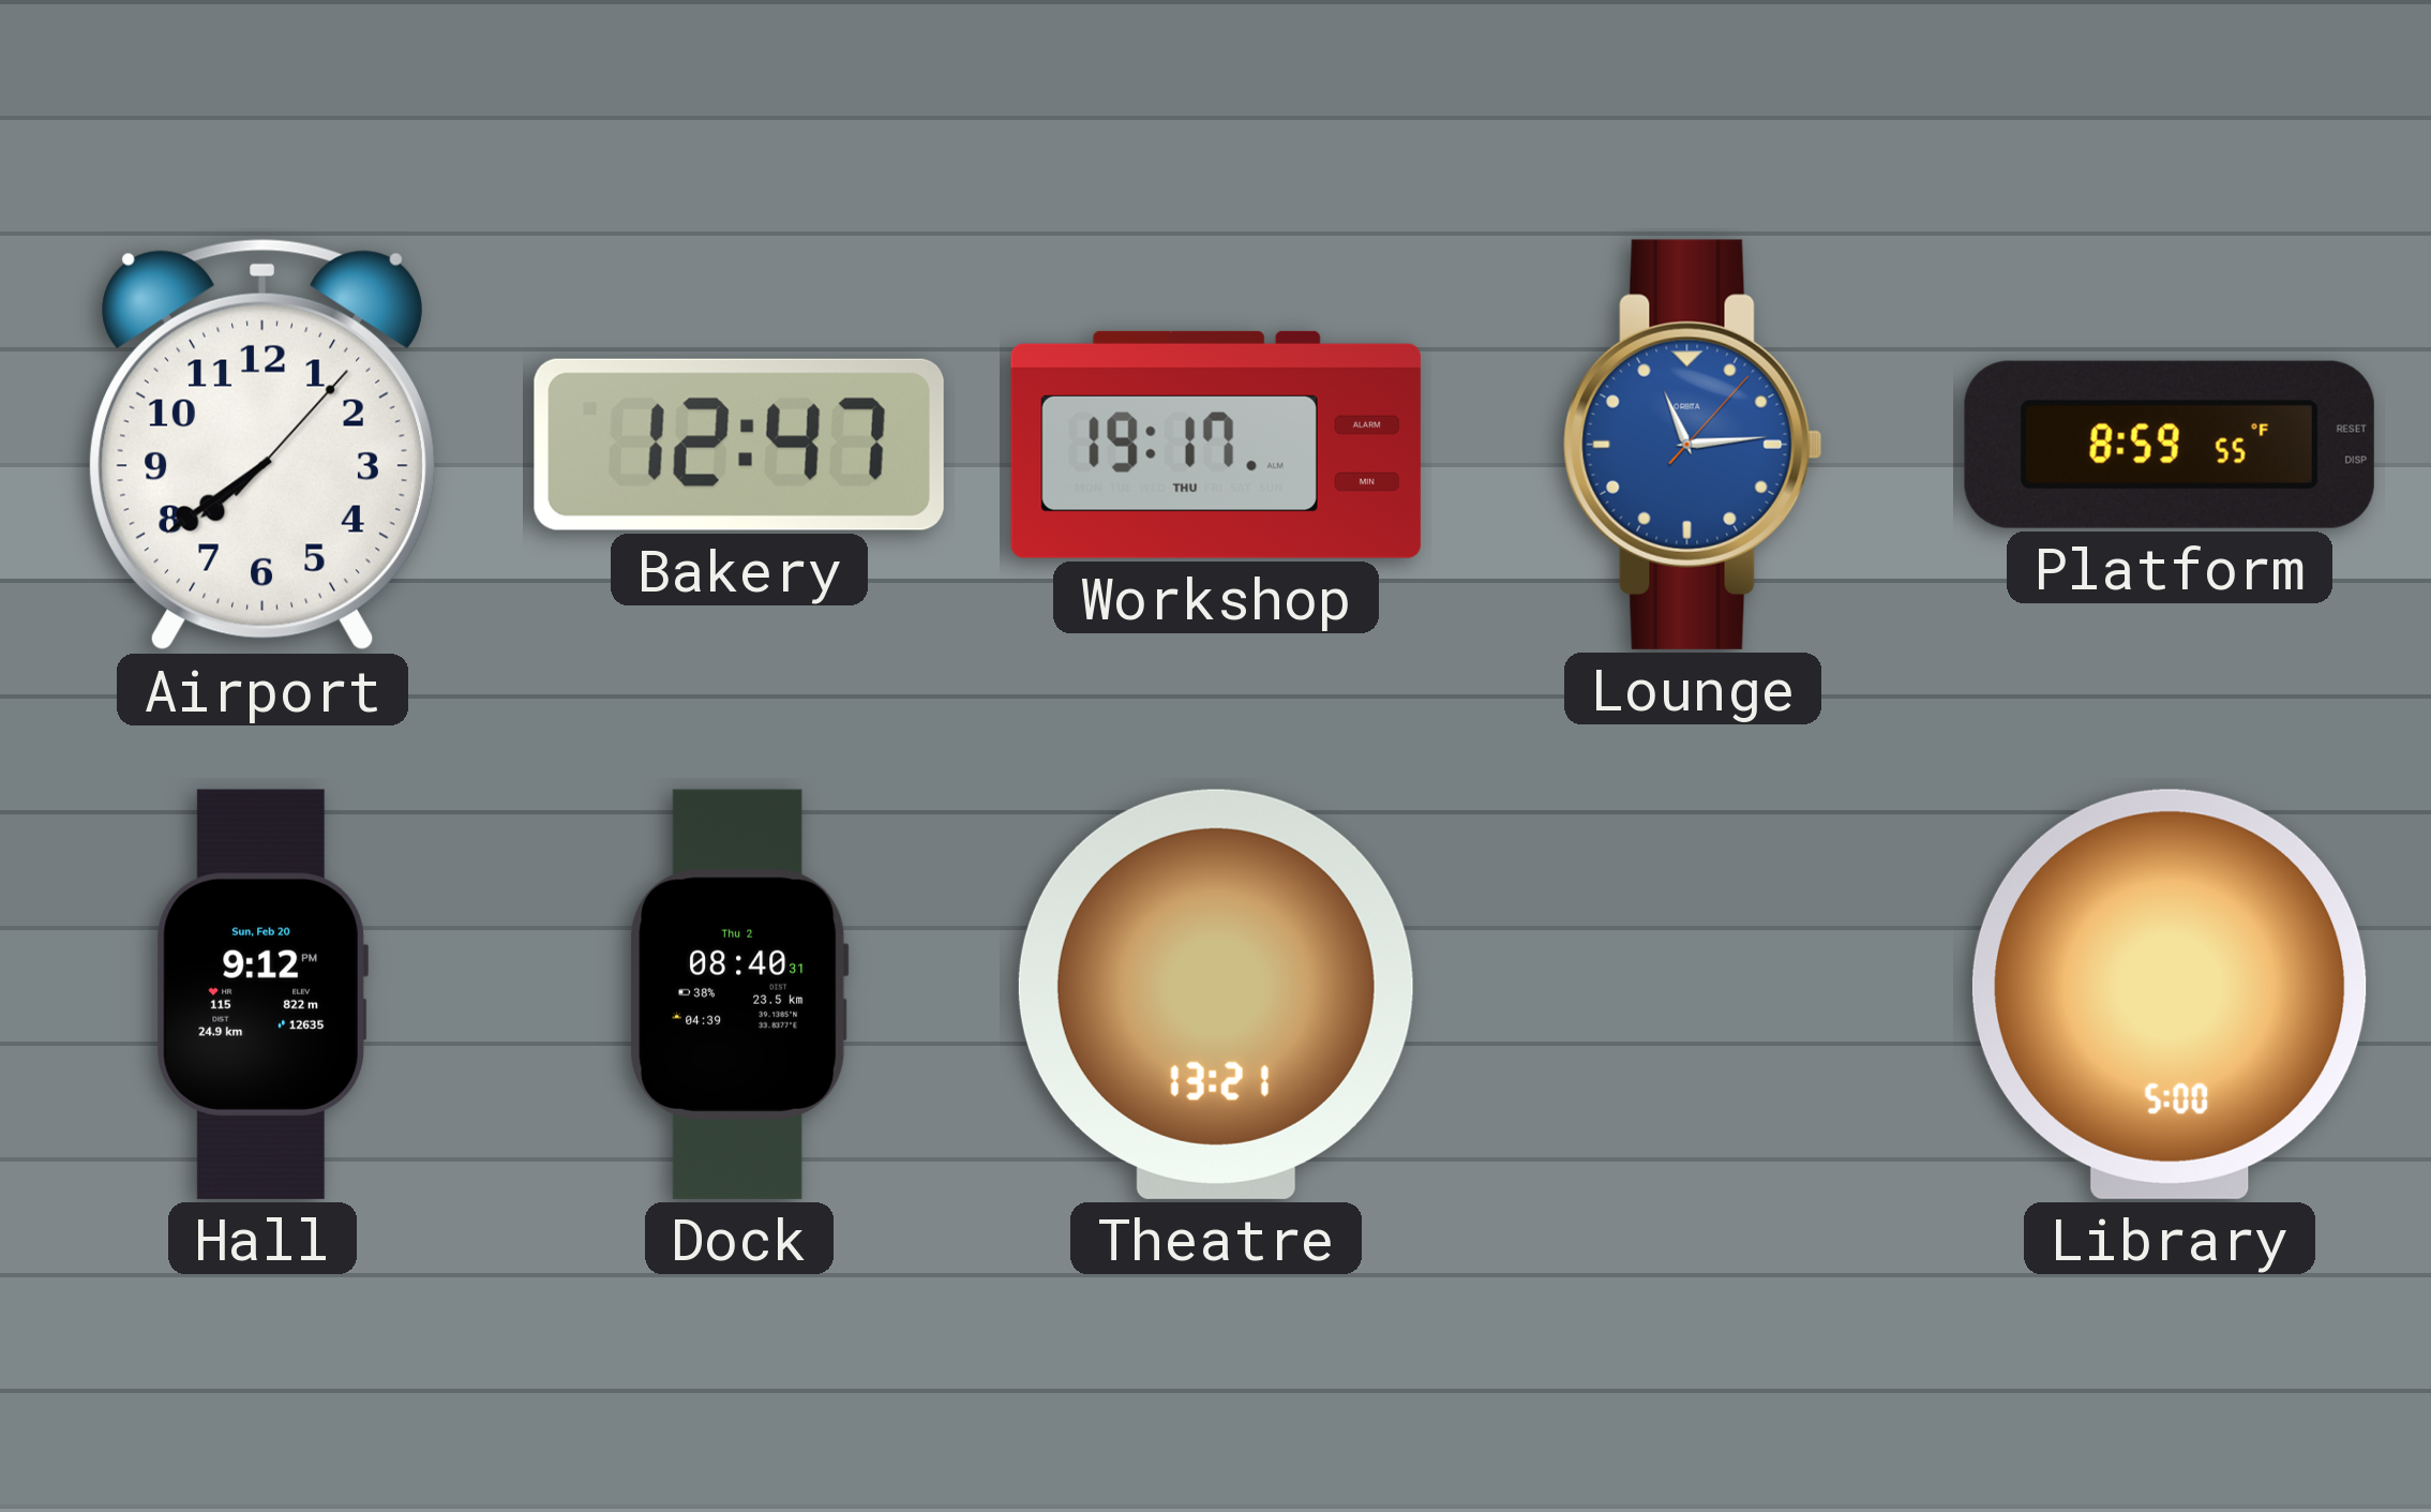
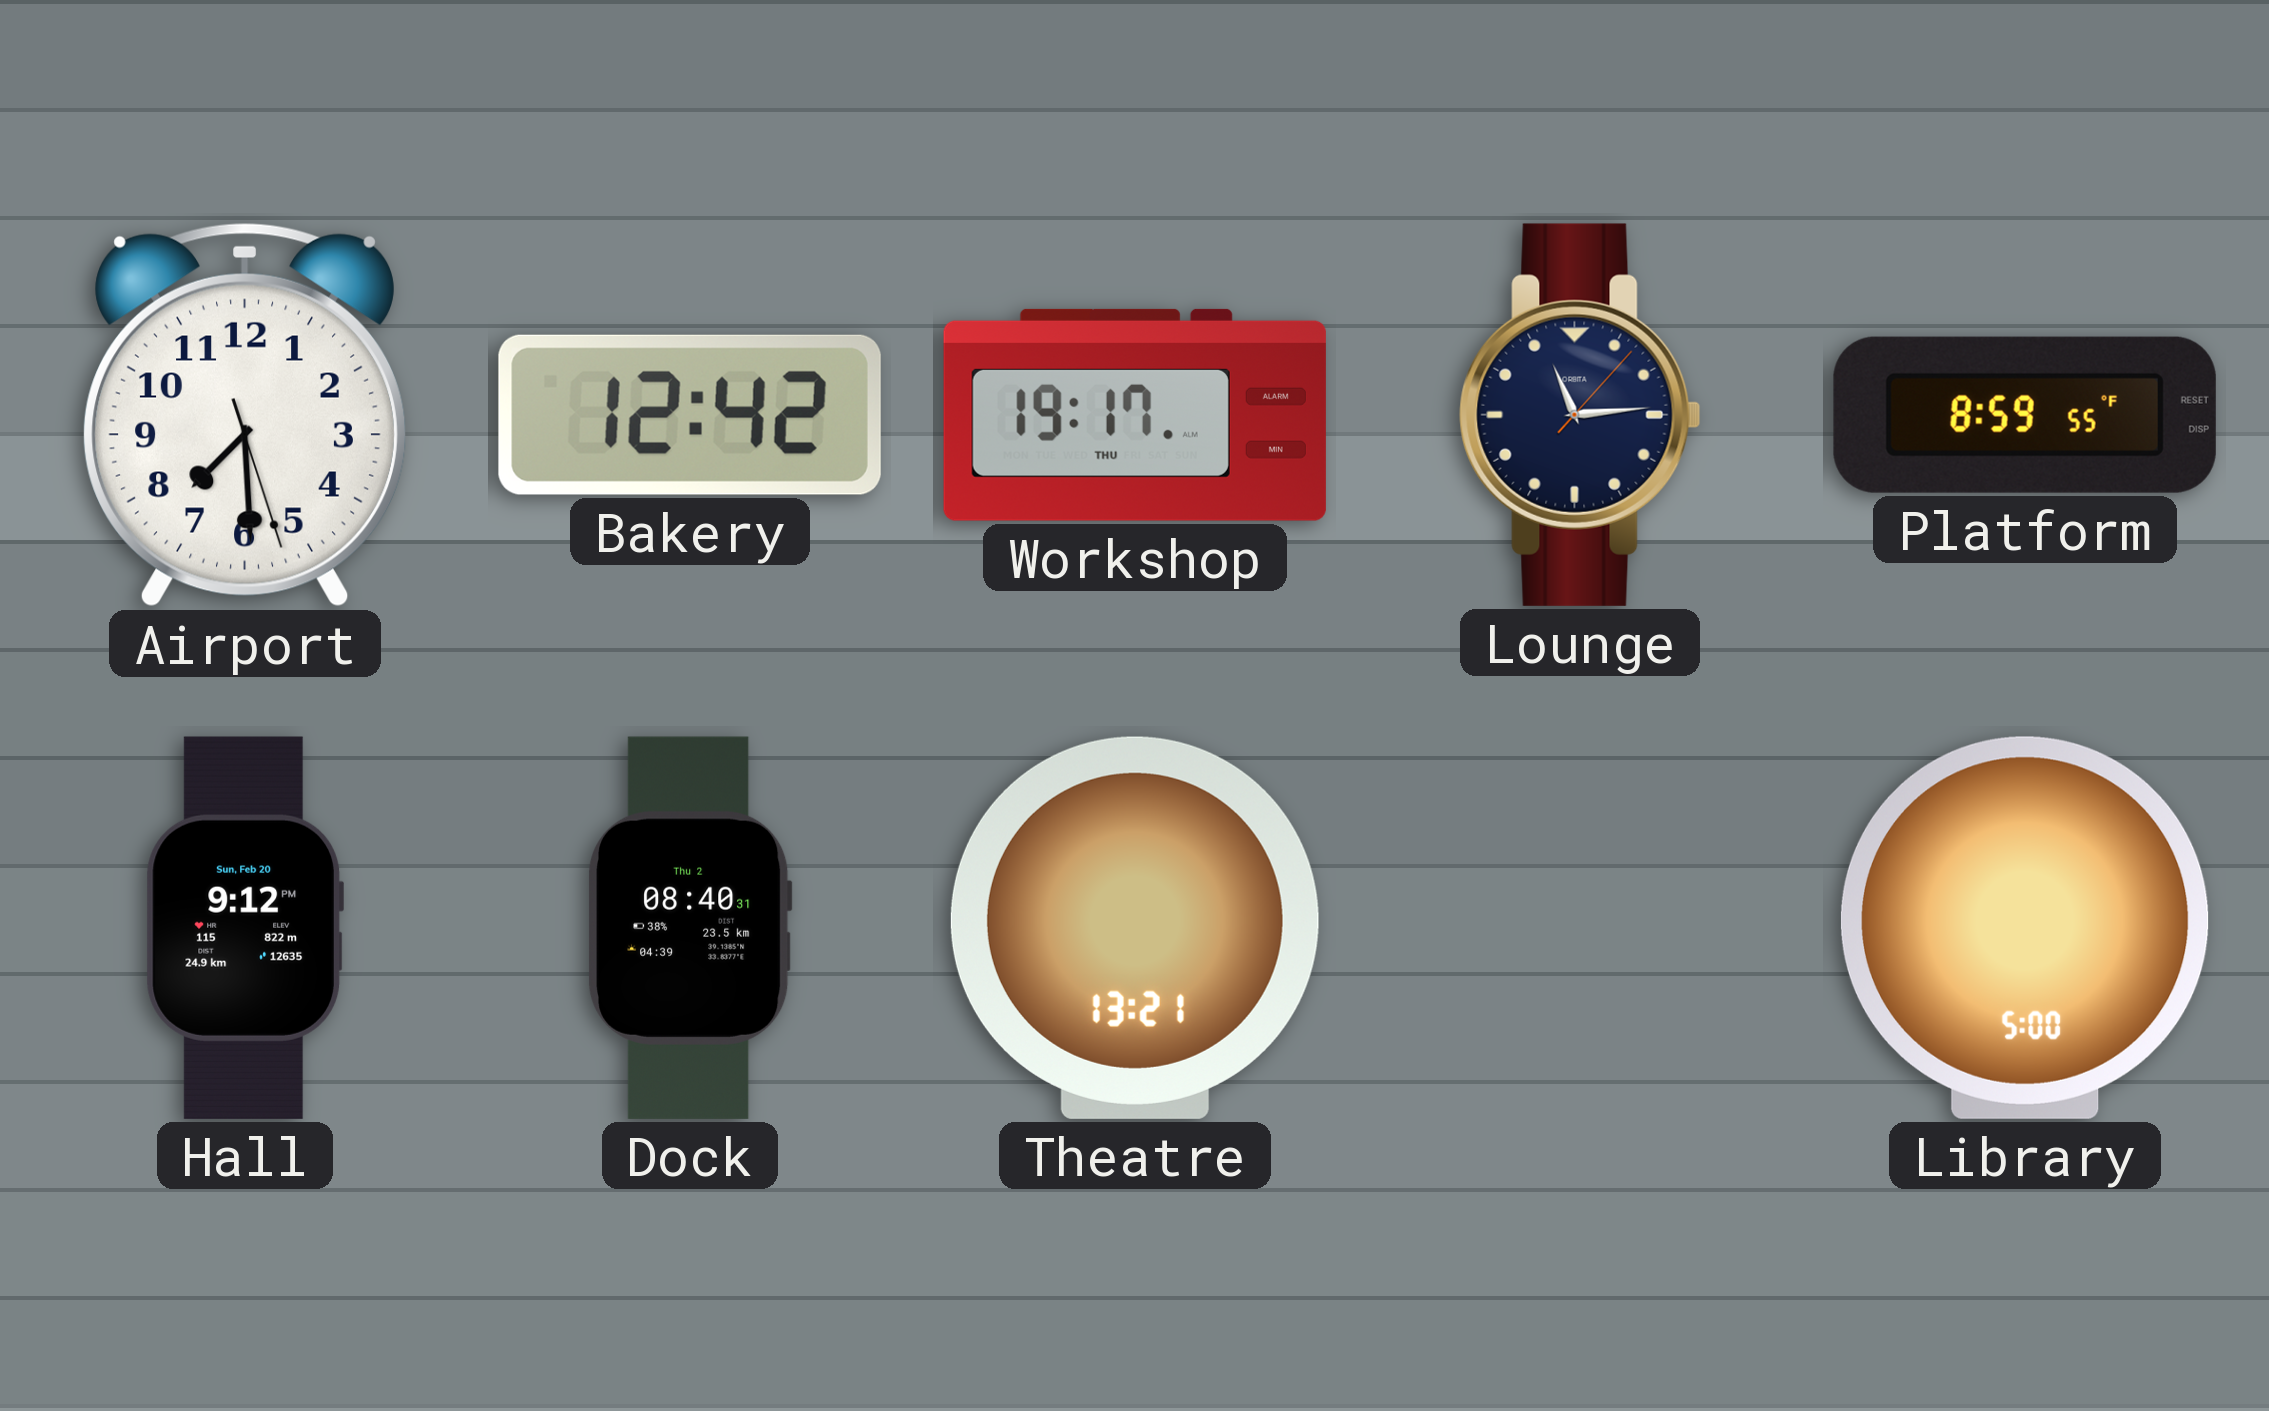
Airport: 7:39 -> 7:29
Bakery: 12:47 -> 12:42
Lounge dial: blue -> navy
